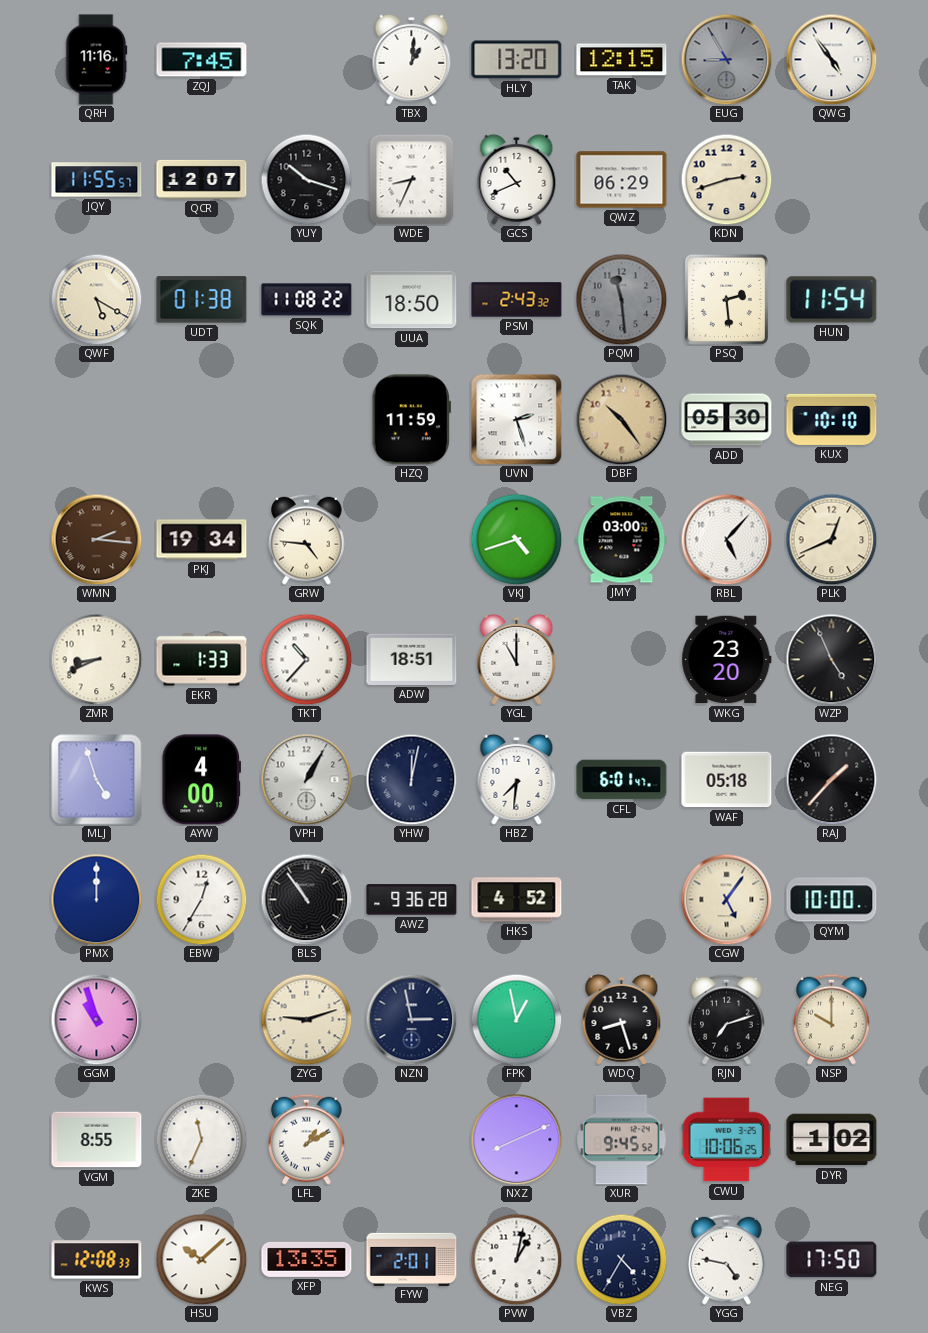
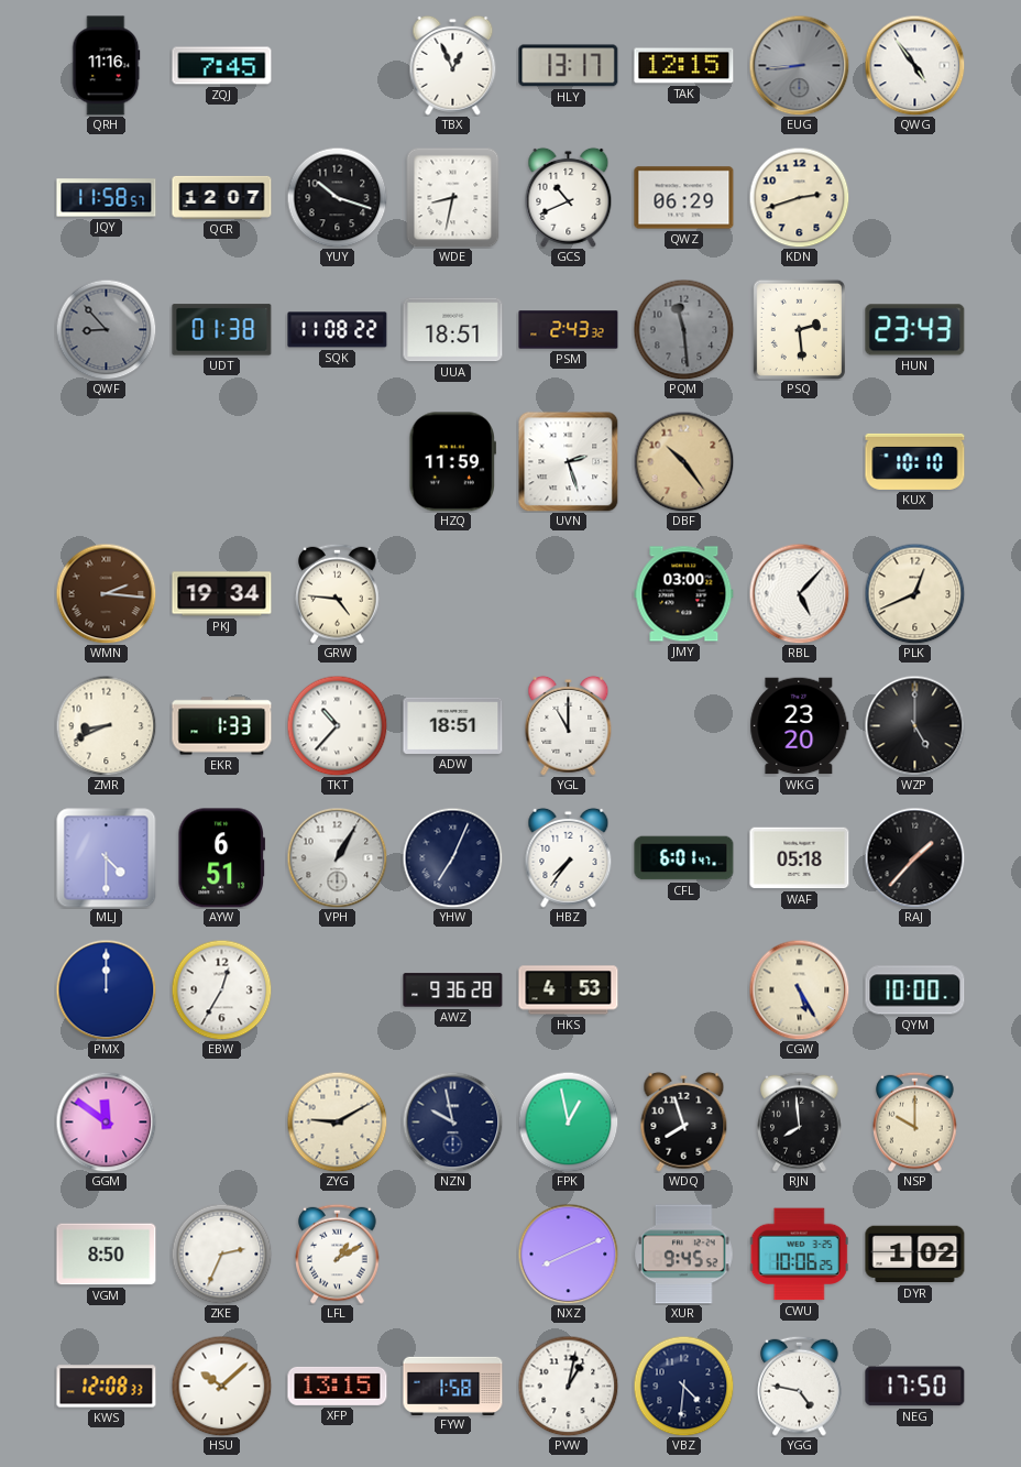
TBX: 1:01 -> 12:56
HLY: 13:20 -> 13:17
EUG: 8:55 -> 8:44
JQY: 11:55 -> 11:58
WDE: 8:34 -> 8:32
QWF: 5:20 -> 8:53
QWF dial: cream -> grey
UUA: 18:50 -> 18:51
HUN: 11:54 -> 23:43
ADD: 05:30 -> none
VKJ: 4:42 -> none
WZP: 4:56 -> 5:00
MLJ: 4:57 -> 4:30
AYW: 4:00 -> 6:51
YHW: 12:02 -> 7:04
HBZ: 7:31 -> 7:36
BLS: 10:54 -> none
HKS: 4:52 -> 4:53
CGW: 5:06 -> 5:25
GGM: 10:57 -> 11:51
ZYG: 9:12 -> 9:10
NZN: 2:58 -> 9:58
WDQ: 8:27 -> 7:57
RJN: 7:12 -> 7:59
VGM: 8:55 -> 8:50
ZKE: 11:34 -> 2:34
XFP: 13:35 -> 13:15
FYW: 2:01 -> 1:58
VBZ: 4:35 -> 4:31
